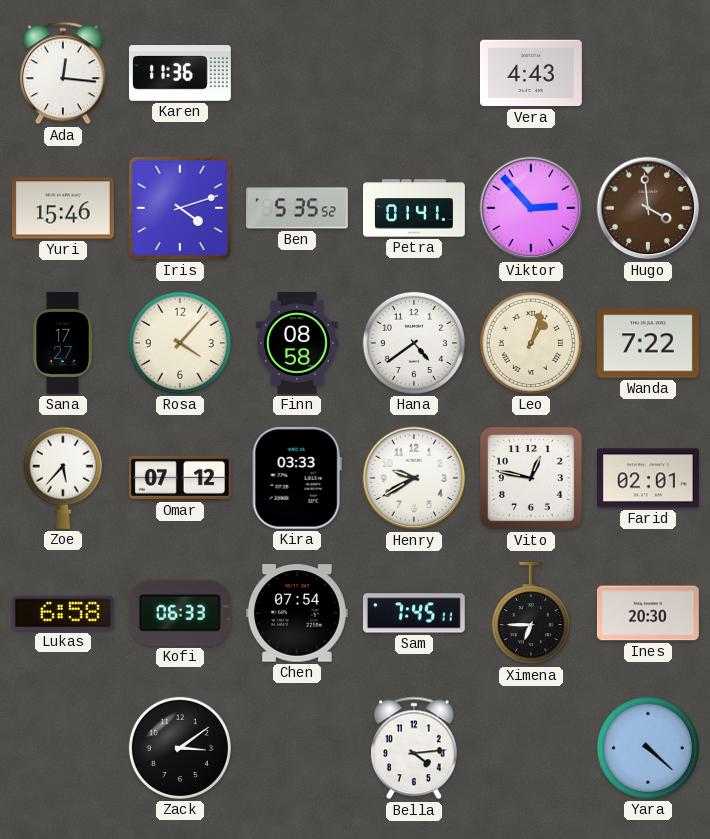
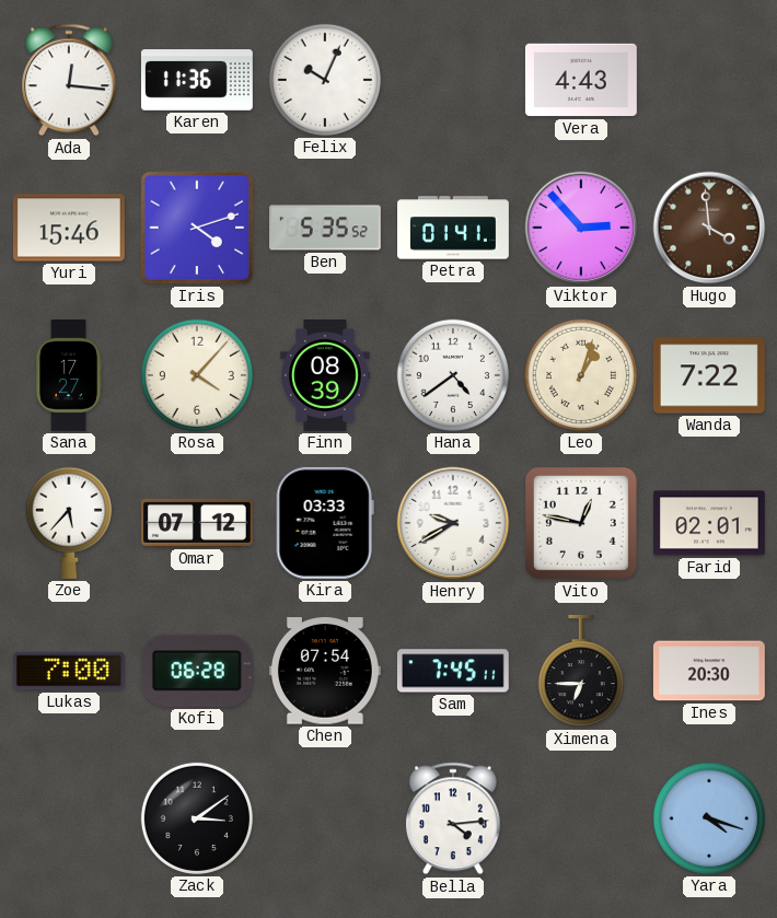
Felix: none -> 10:04
Finn: 08:58 -> 08:39
Lukas: 6:58 -> 7:00
Kofi: 06:33 -> 06:28
Yara: 4:22 -> 4:18
